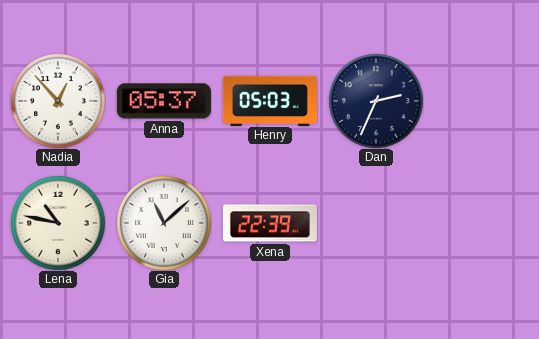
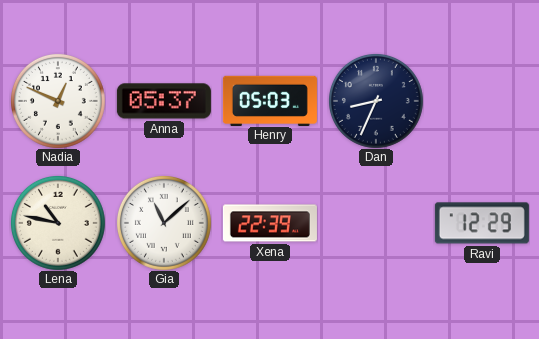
Nadia: 12:53 -> 12:49
Dan: 2:34 -> 8:34
Ravi: none -> 12:29
